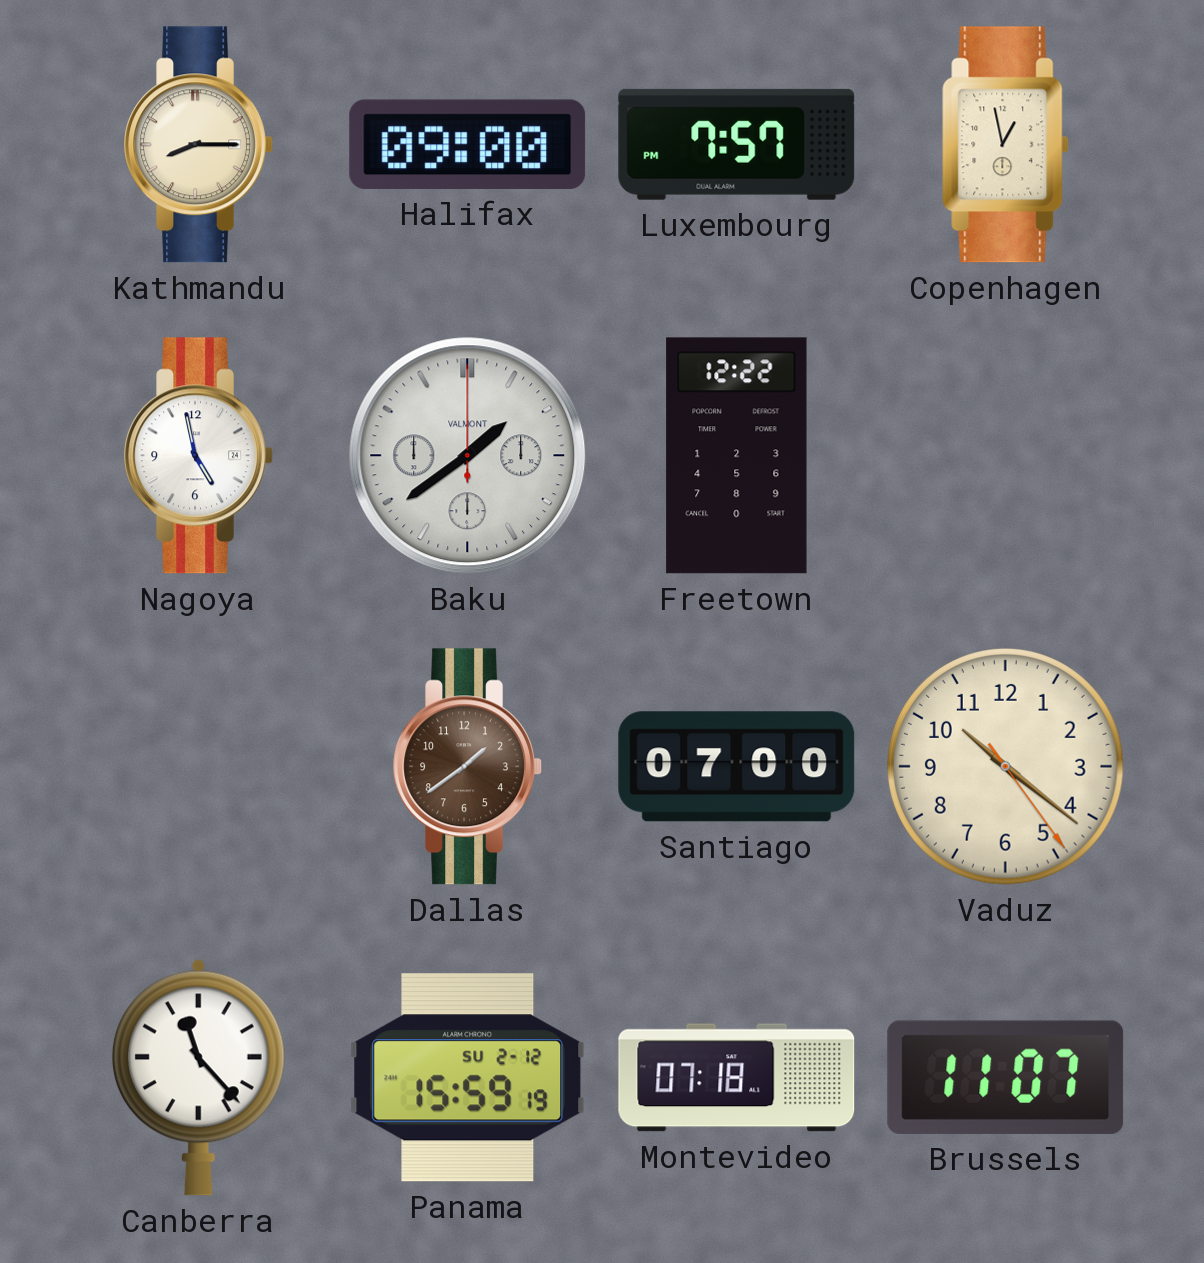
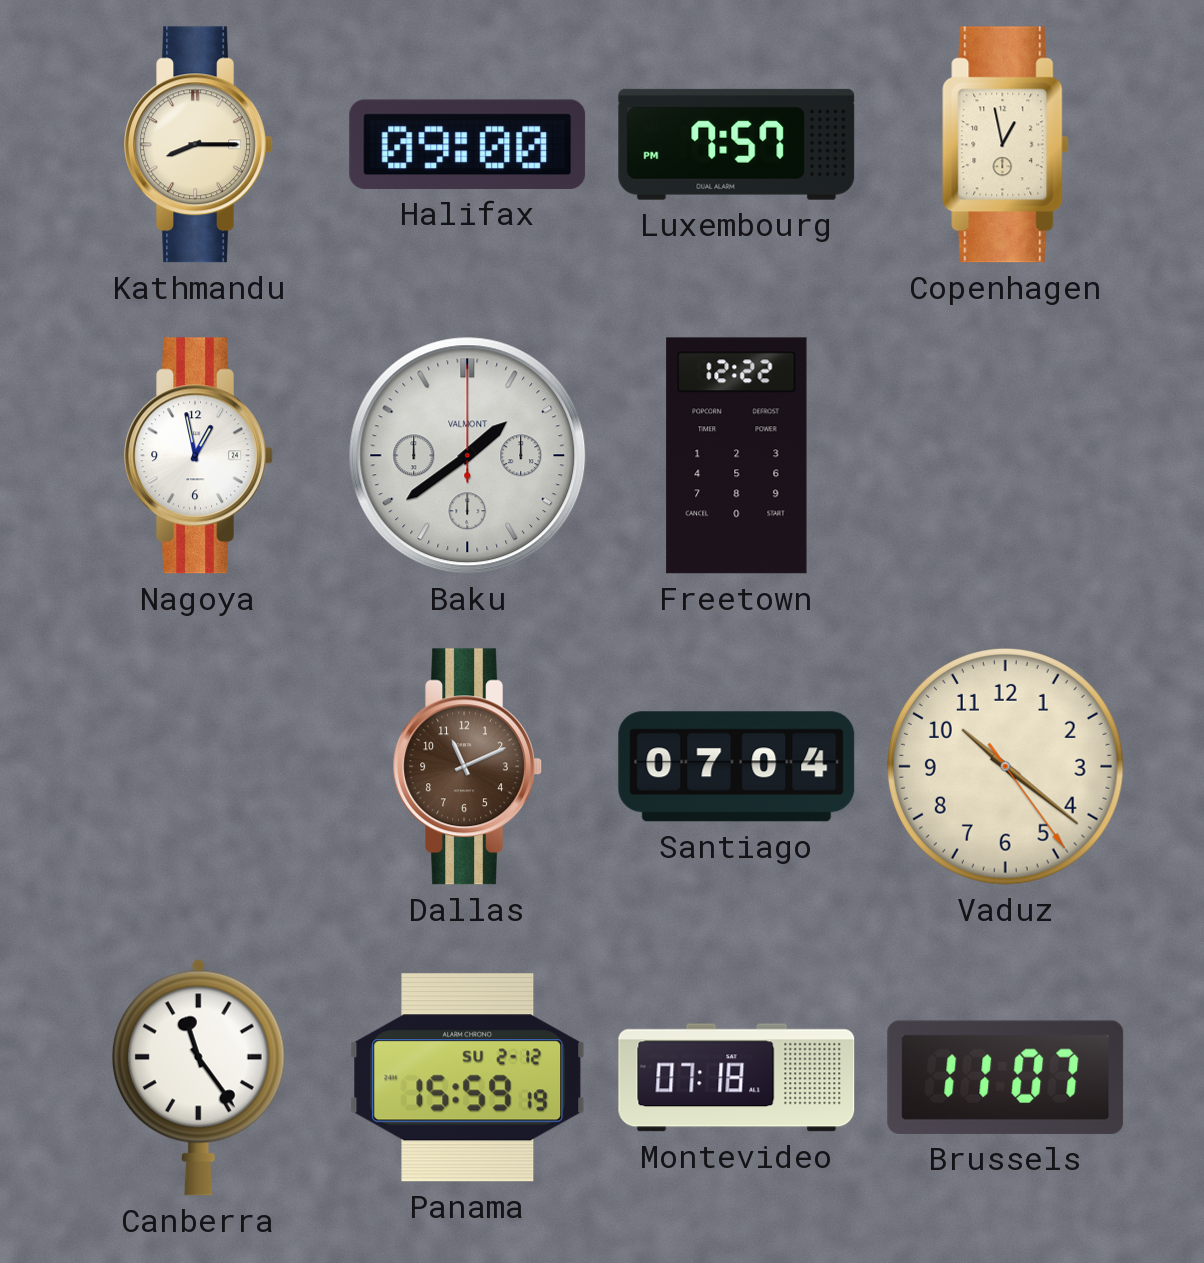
Nagoya: 4:58 -> 12:58
Dallas: 1:39 -> 11:11
Santiago: 07:00 -> 07:04
Canberra: 11:23 -> 11:24
